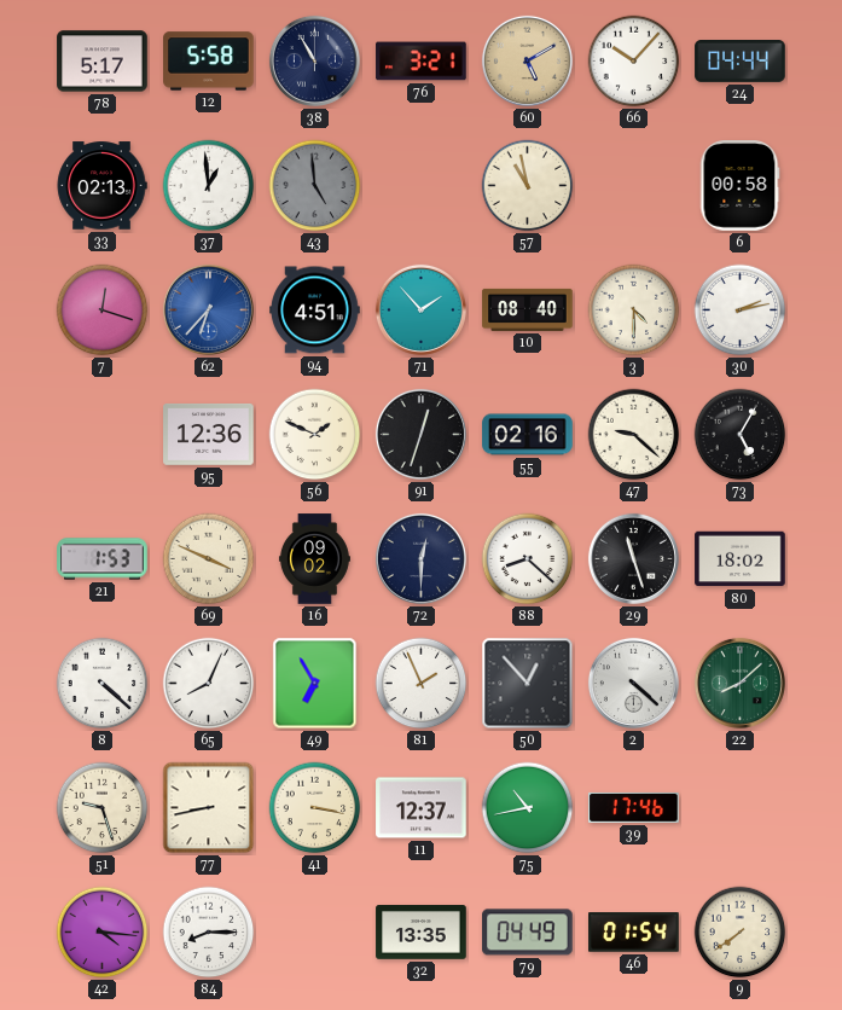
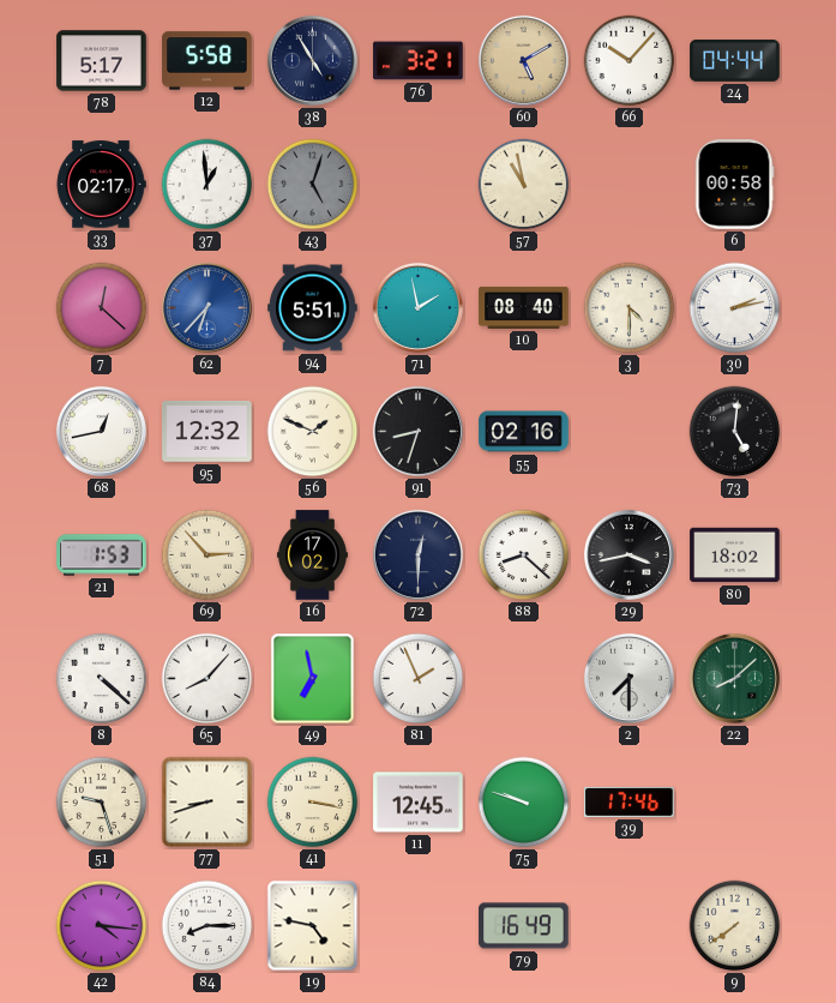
38: 10:55 -> 4:55
33: 02:13 -> 02:17
43: 4:59 -> 5:03
7: 12:18 -> 12:22
94: 4:51 -> 5:51
71: 1:53 -> 1:58
68: none -> 12:43
95: 12:36 -> 12:32
91: 12:33 -> 8:33
47: 9:22 -> none
73: 5:05 -> 5:01
69: 3:49 -> 2:53
16: 09:02 -> 17:02
29: 11:27 -> 3:43
65: 8:04 -> 8:07
49: 6:55 -> 6:58
50: 12:53 -> none
2: 4:22 -> 7:30
77: 8:43 -> 8:42
11: 12:37 -> 12:45
75: 10:43 -> 9:48
19: none -> 4:47
32: 13:35 -> none
79: 04:49 -> 16:49
46: 01:54 -> none
